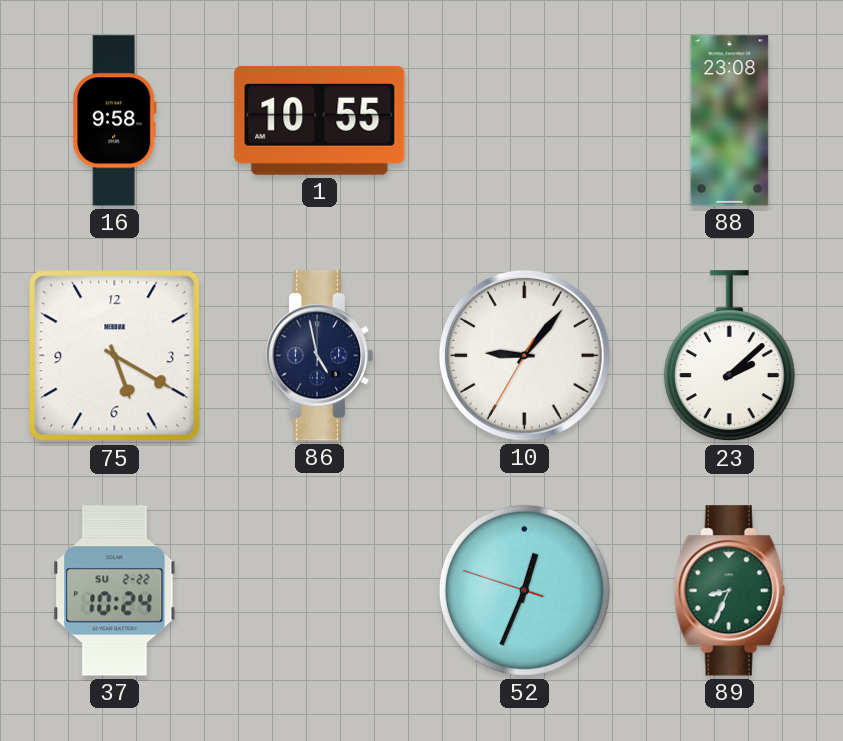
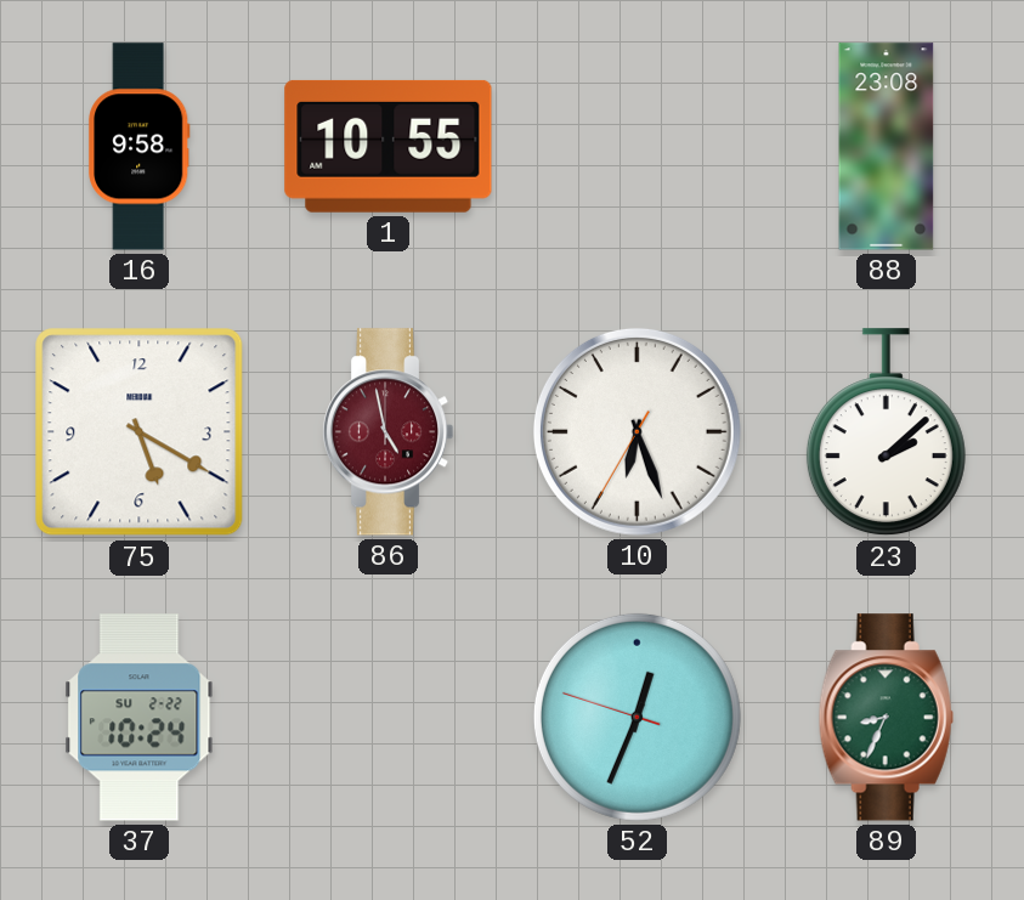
86 dial: navy -> burgundy
10: 9:06 -> 6:26
